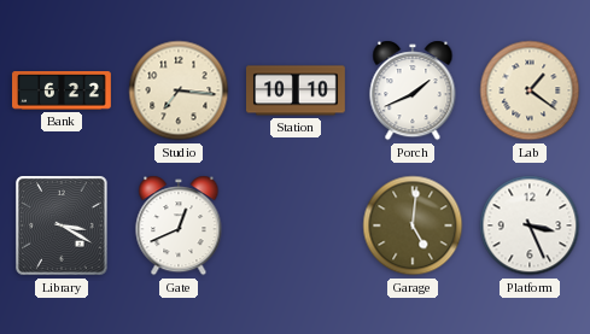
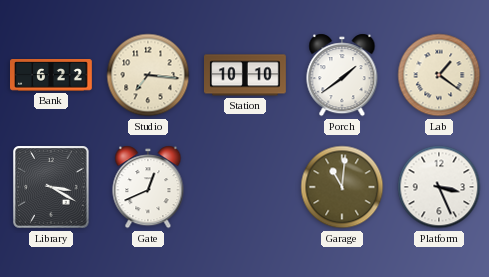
Porch: 1:41 -> 1:39
Garage: 5:01 -> 11:01
